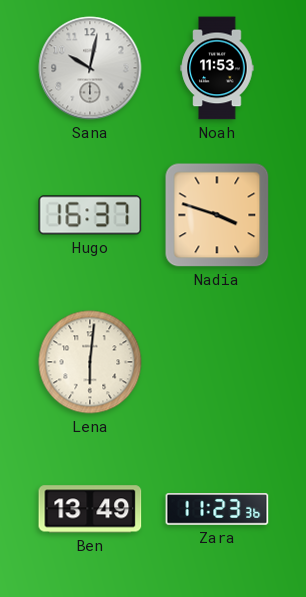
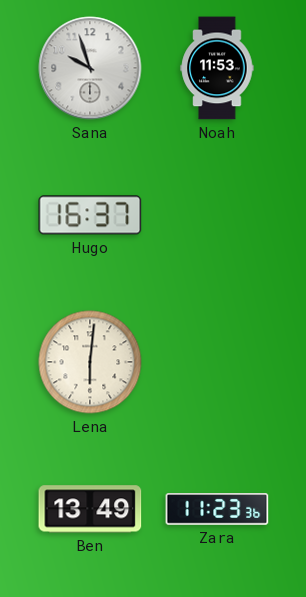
Sana: 10:02 -> 9:57
Nadia: 3:48 -> none
